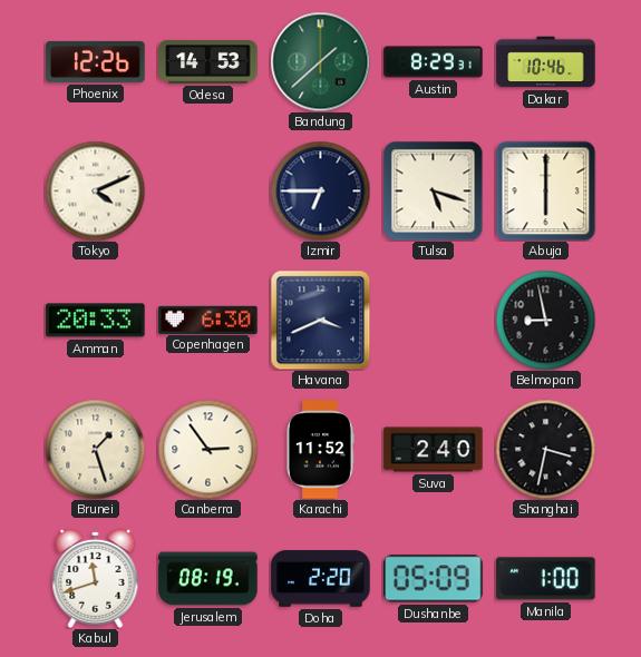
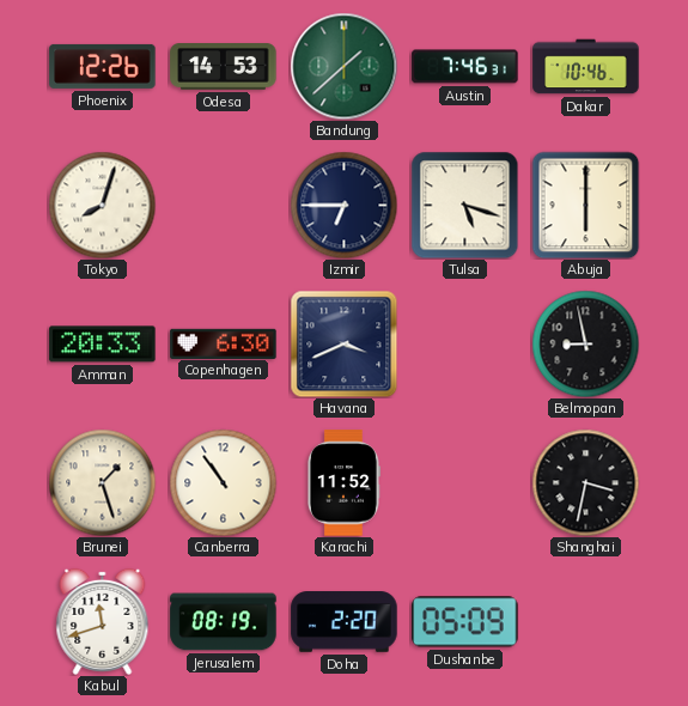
Austin: 8:29 -> 7:46
Tokyo: 4:11 -> 8:03
Canberra: 2:54 -> 10:54
Suva: 2:40 -> none
Manila: 1:00 -> none
